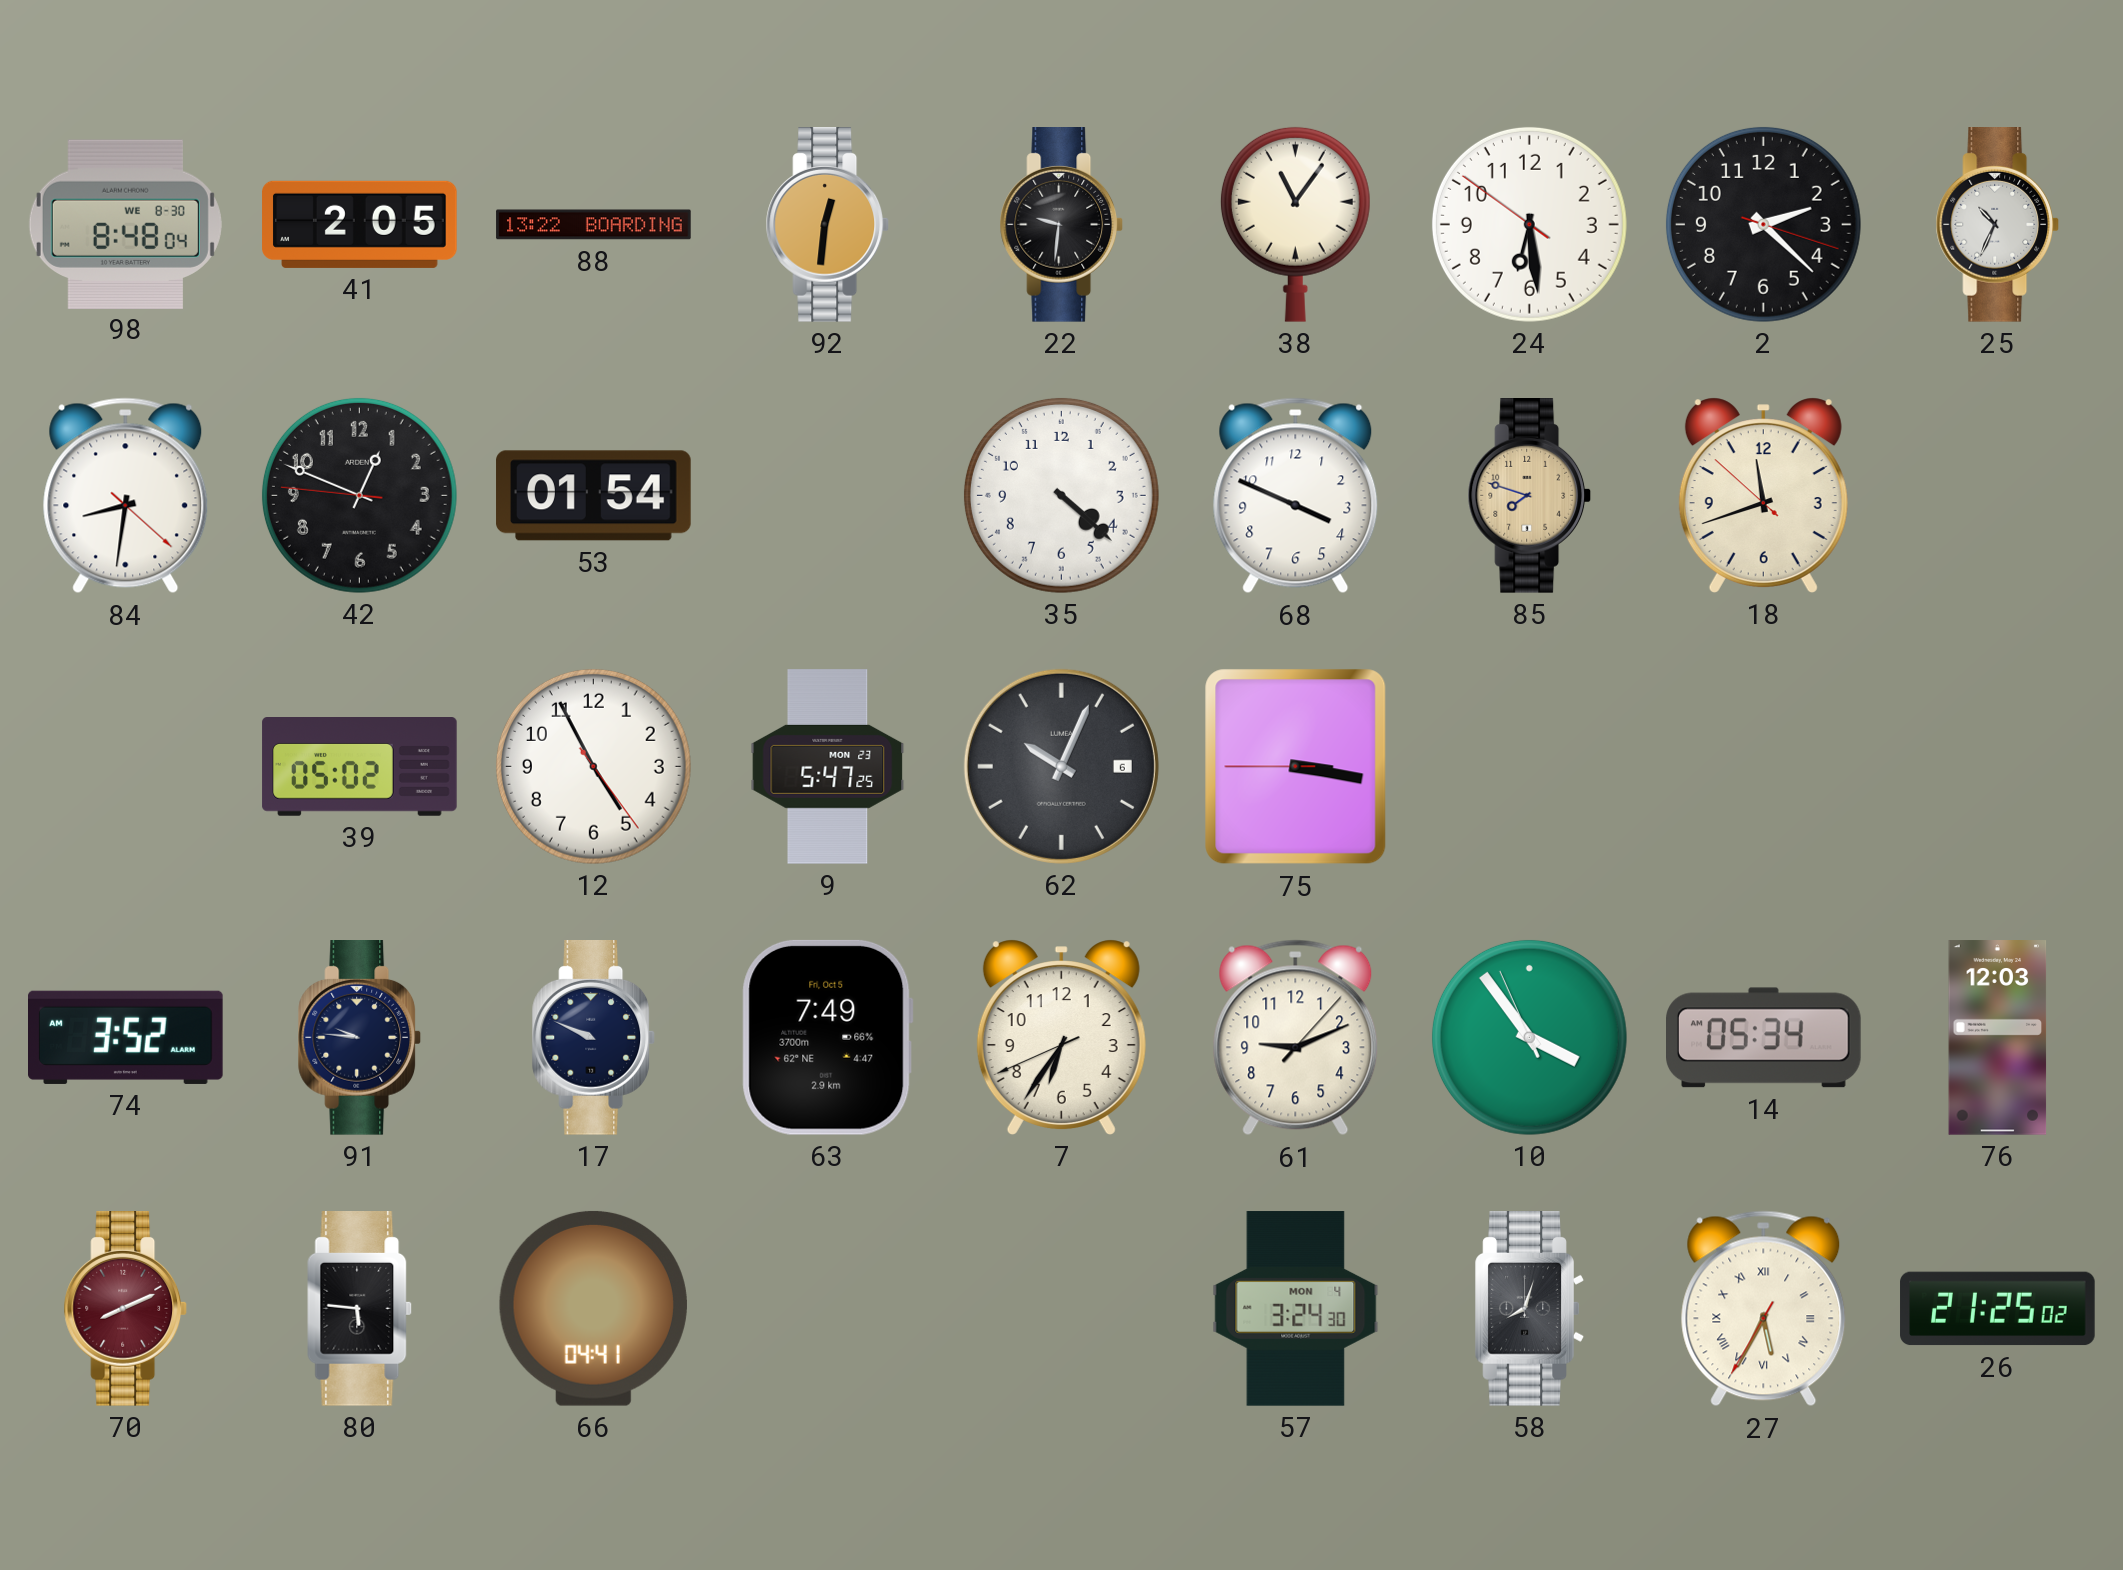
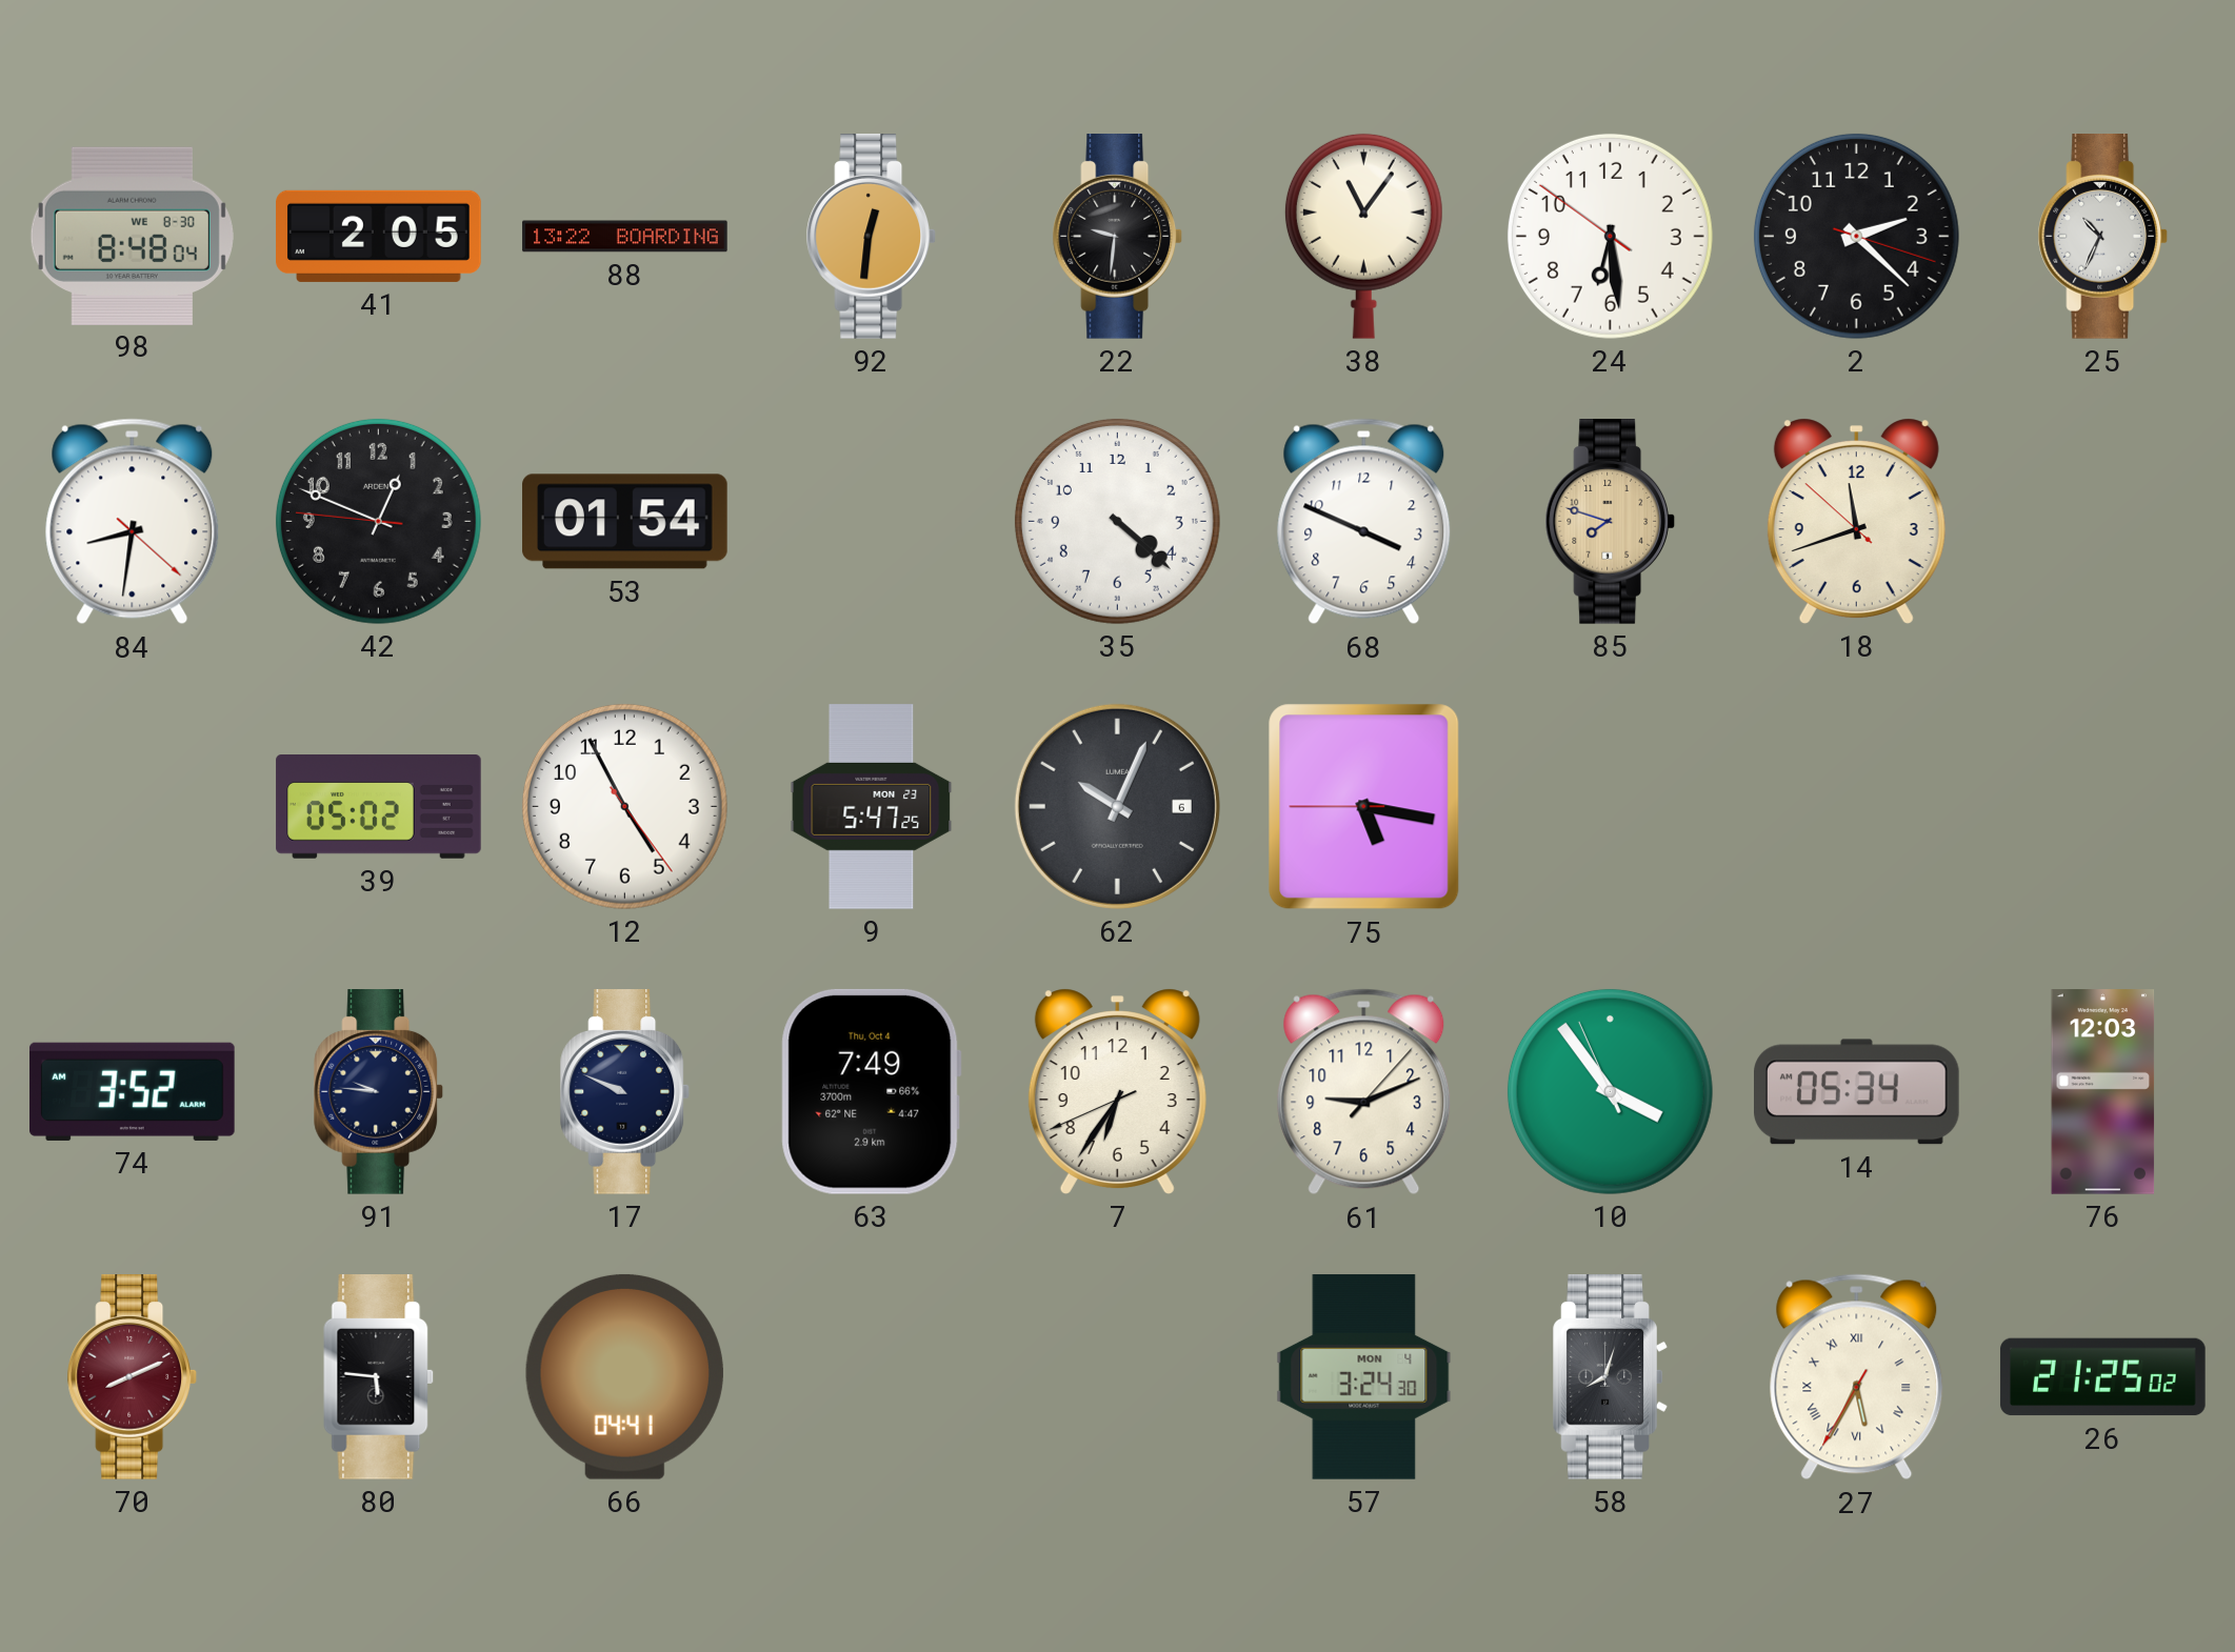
75: 3:16 -> 5:16
63 date: Fri, Oct 5 -> Thu, Oct 4
